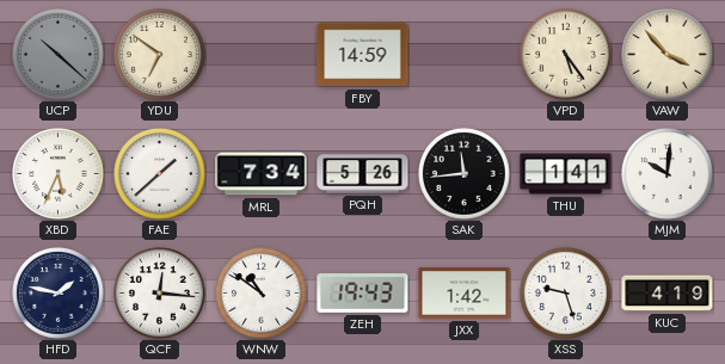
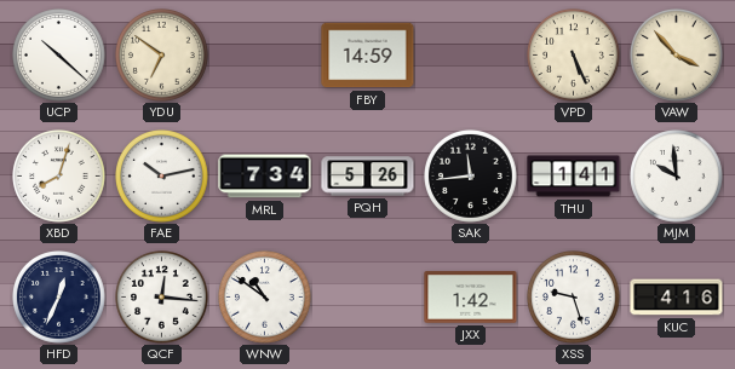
UCP dial: grey -> white
VPD: 5:24 -> 5:26
XBD: 5:34 -> 8:03
FAE: 1:38 -> 10:13
MJM: 10:01 -> 9:59
HFD: 1:47 -> 12:34
ZEH: 19:43 -> none
KUC: 4:19 -> 4:16
